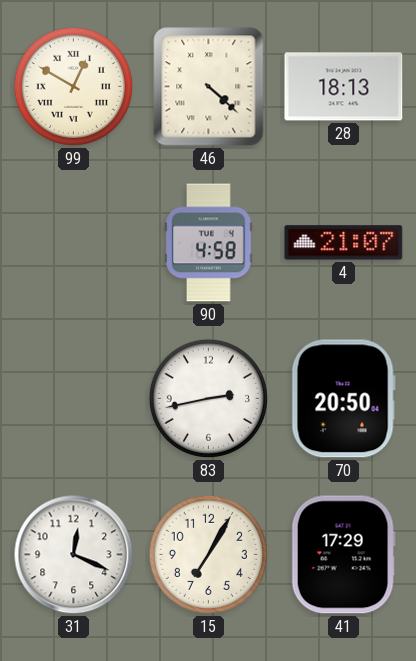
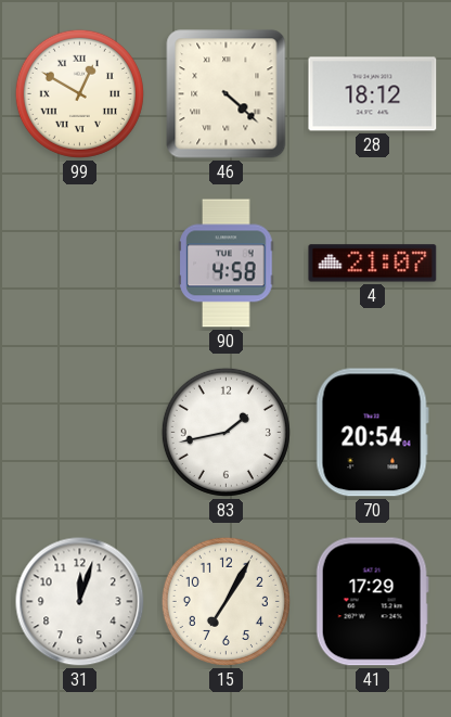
28: 18:13 -> 18:12
83: 2:43 -> 1:43
70: 20:50 -> 20:54
31: 12:19 -> 12:03
